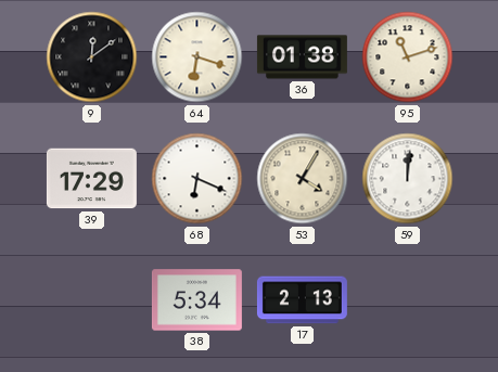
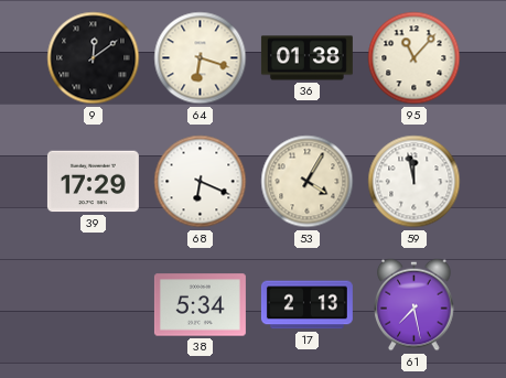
95: 11:12 -> 11:07
59: 12:01 -> 11:58
61: none -> 7:28
